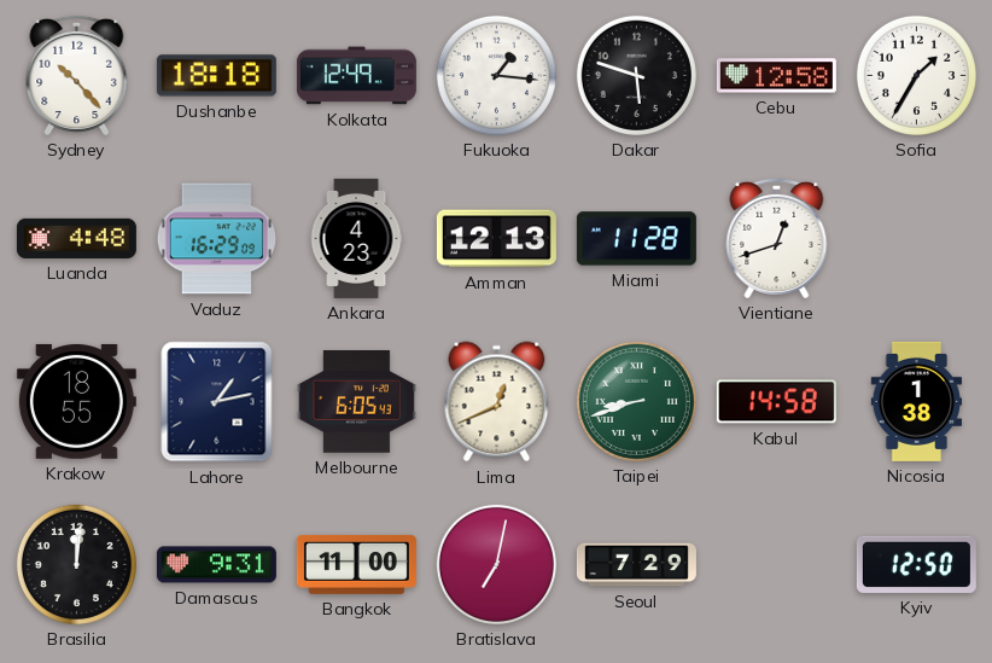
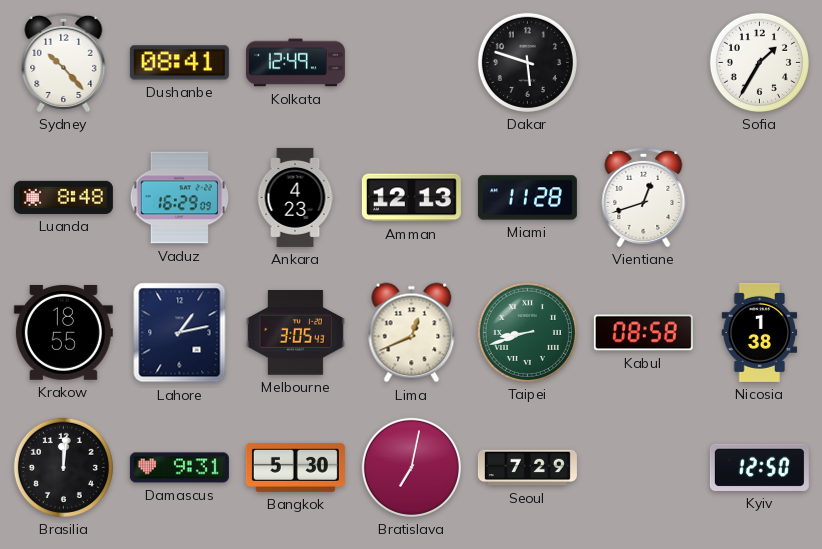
Dushanbe: 18:18 -> 08:41
Fukuoka: 1:16 -> none
Cebu: 12:58 -> none
Luanda: 4:48 -> 8:48
Melbourne: 6:05 -> 3:05
Kabul: 14:58 -> 08:58
Bangkok: 11:00 -> 5:30
